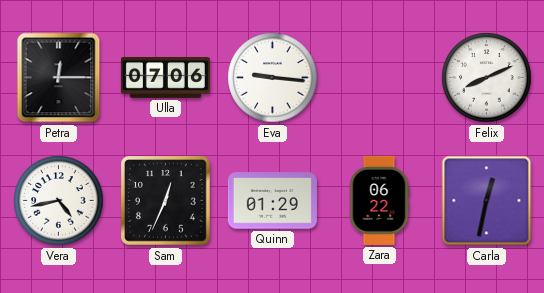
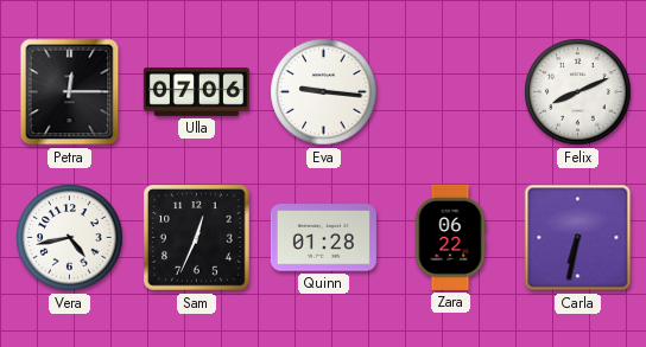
Quinn: 01:29 -> 01:28
Carla: 12:32 -> 6:32
